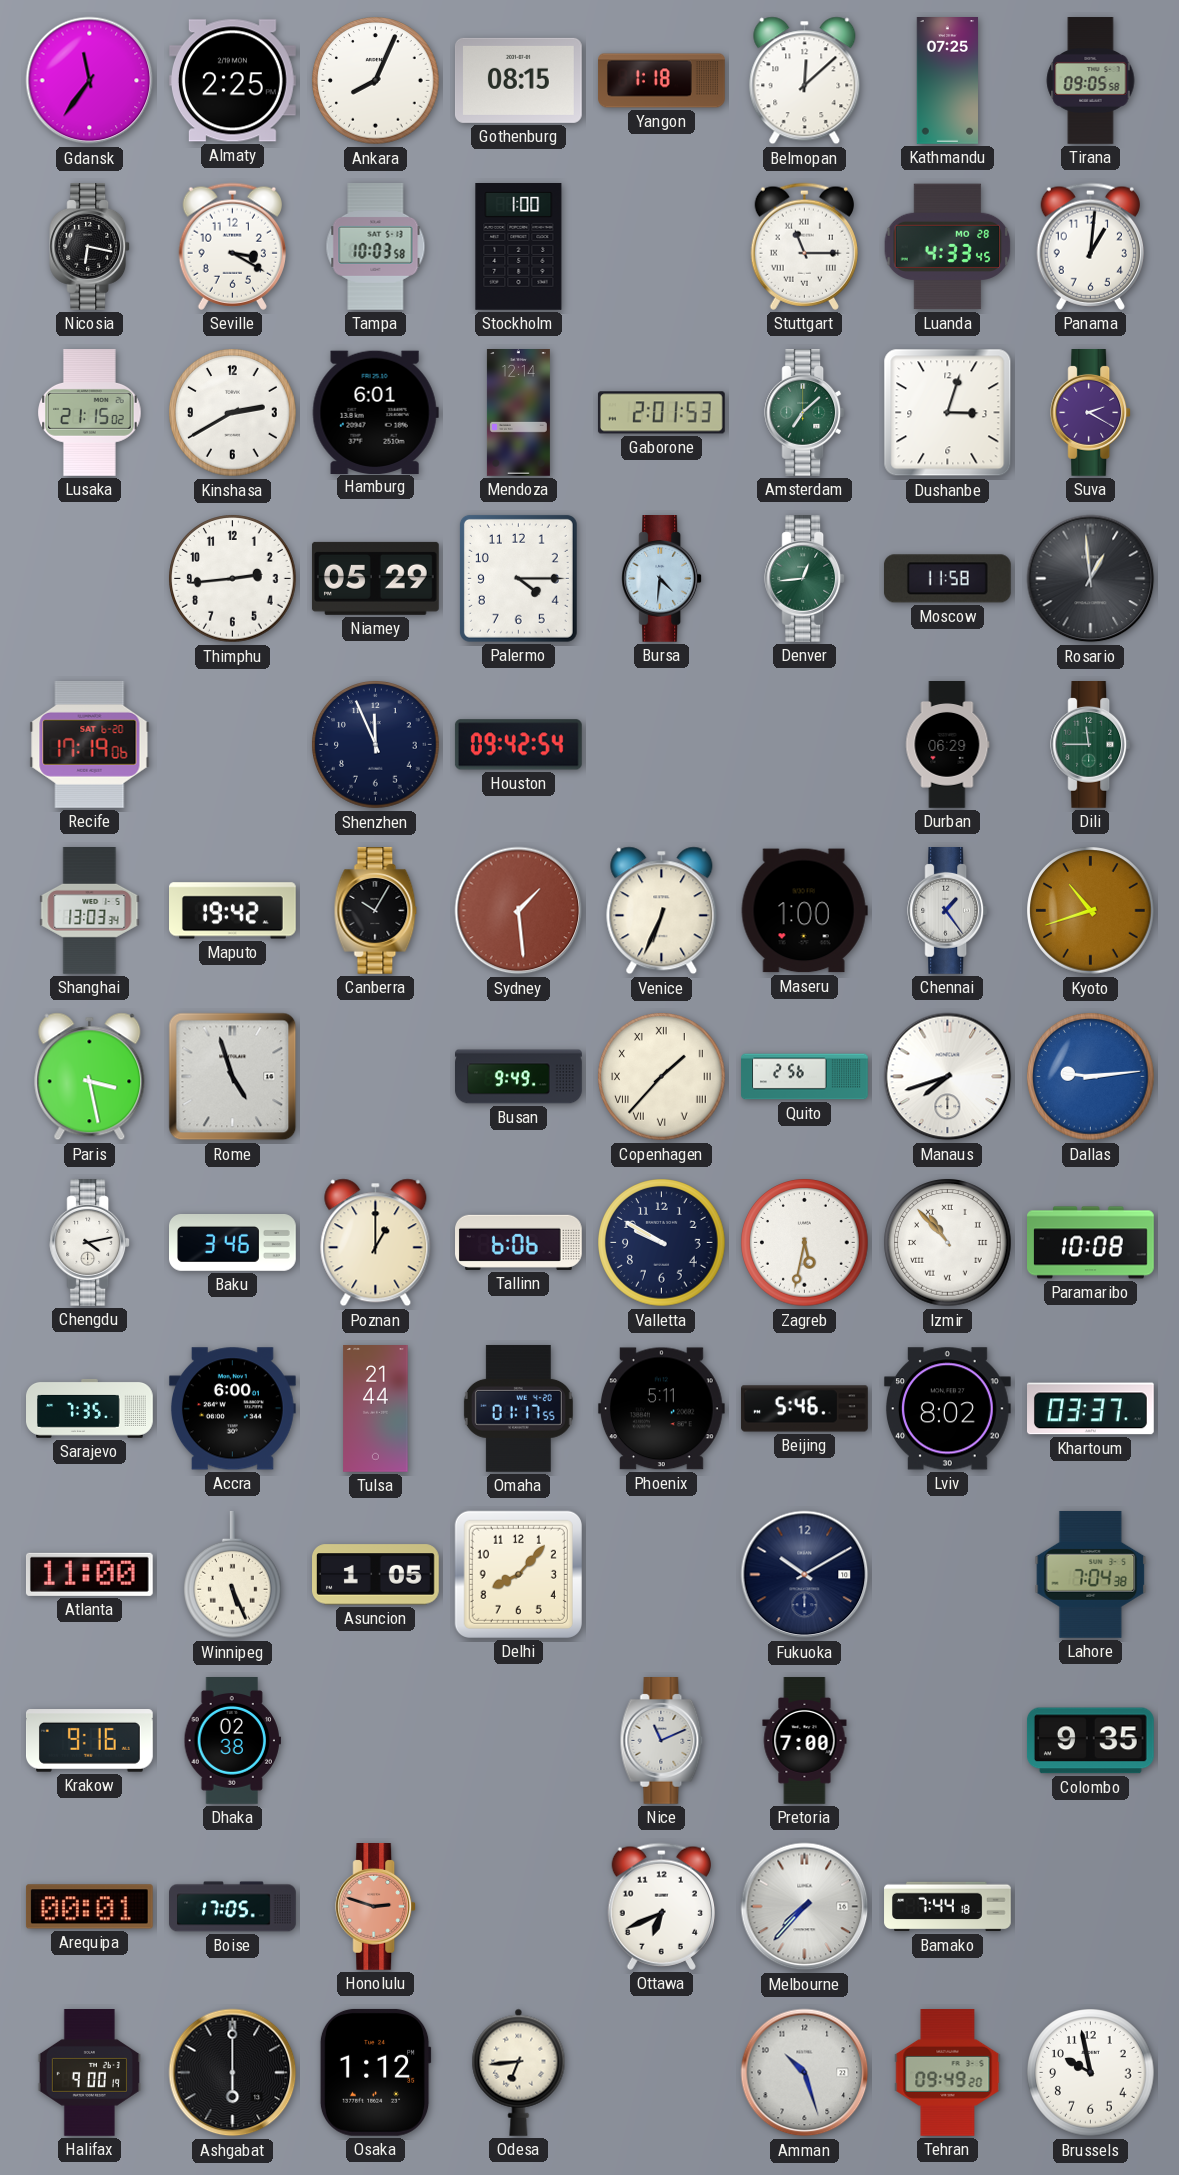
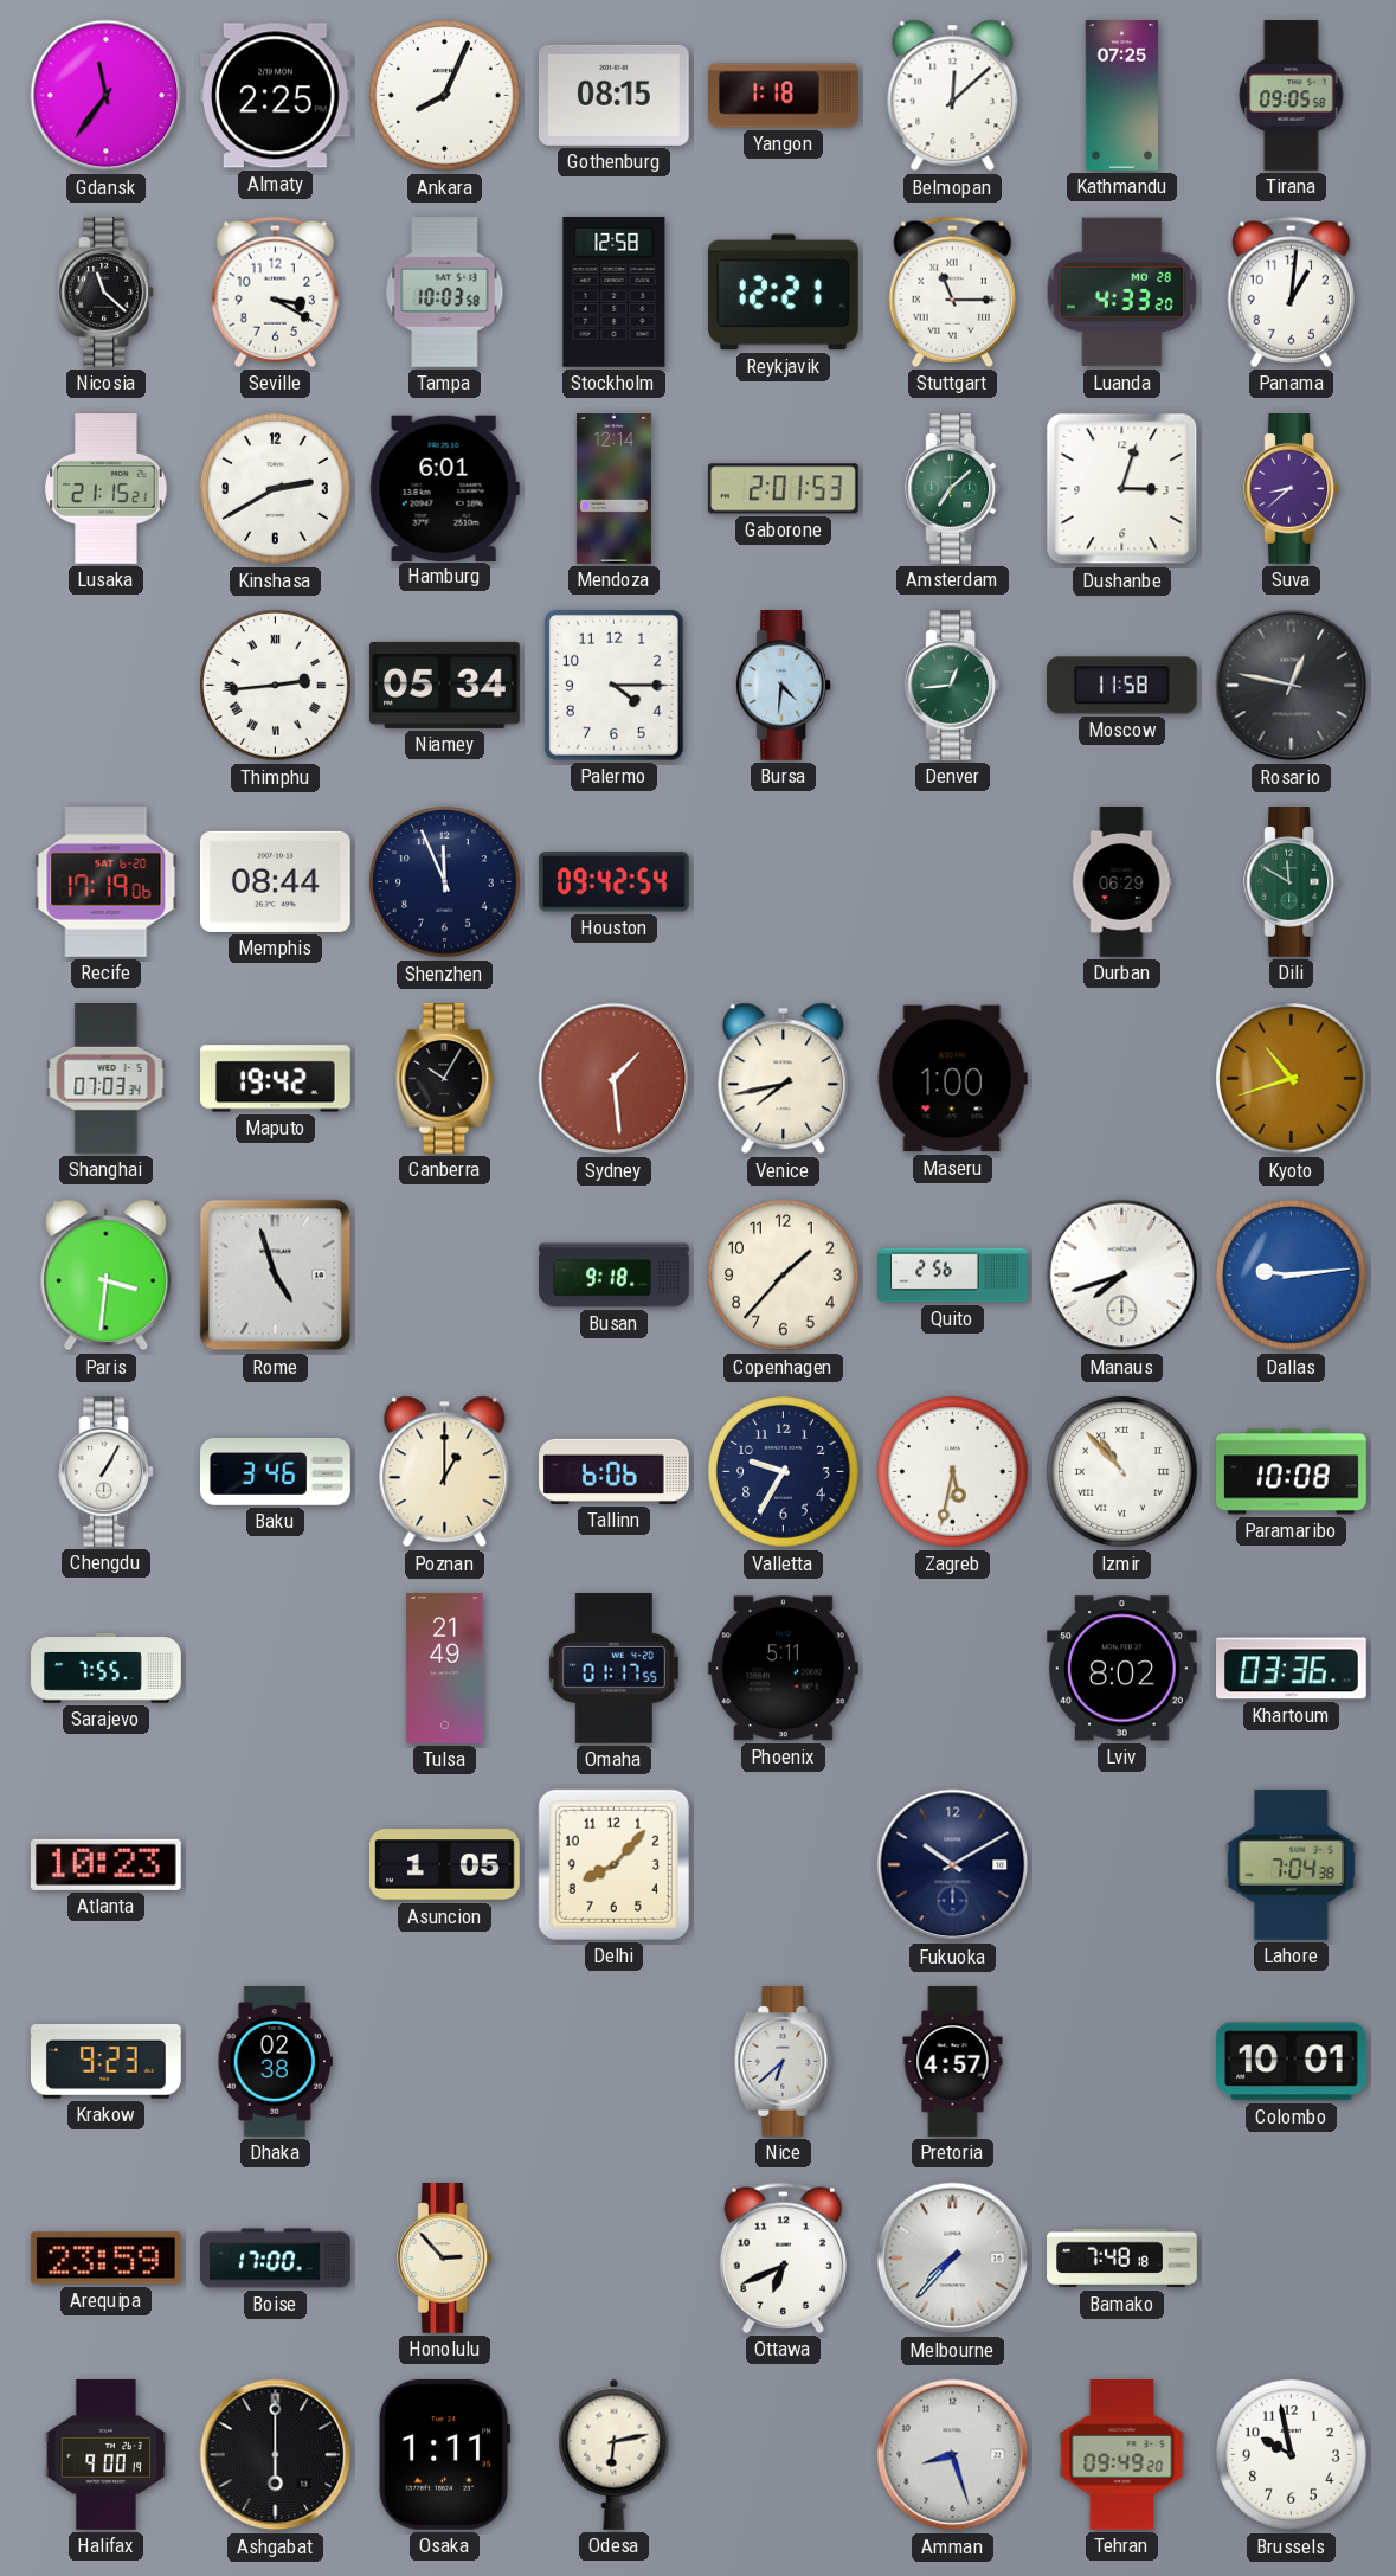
Nicosia: 6:17 -> 11:22
Stockholm: 1:00 -> 12:58
Reykjavik: none -> 12:21
Luanda: 4:33:45 -> 4:33:20
Lusaka: 21:15:02 -> 21:15:21
Suva: 2:20 -> 8:38
Thimphu numerals: Arabic -> Roman
Niamey: 05:29 -> 05:34
Rosario: 12:59 -> 12:47
Memphis: none -> 08:44
Dili: 11:45 -> 11:50
Shanghai: 13:03 -> 07:03
Venice: 6:34 -> 7:43
Chennai: 1:24 -> none
Paris: 3:28 -> 3:31
Busan: 9:49 -> 9:18
Copenhagen numerals: Roman -> Arabic
Chengdu: 4:13 -> 1:05
Valletta: 9:50 -> 9:35
Sarajevo: 7:35 -> 7:55
Accra: 6:00 -> none
Tulsa: 21:44 -> 21:49
Beijing: 5:46 -> none
Khartoum: 03:37 -> 03:36
Atlanta: 11:00 -> 10:23
Winnipeg: 5:26 -> none
Krakow: 9:16 -> 9:23
Nice: 11:11 -> 6:38
Pretoria: 7:00 -> 4:57
Colombo: 9:35 -> 10:01
Arequipa: 00:01 -> 23:59
Boise: 17:05 -> 17:00
Honolulu: 2:48 -> 2:53
Honolulu dial: salmon -> cream
Bamako: 7:44 -> 7:48
Osaka: 1:12 -> 1:11
Odesa: 6:44 -> 6:13
Amman: 10:27 -> 8:27
